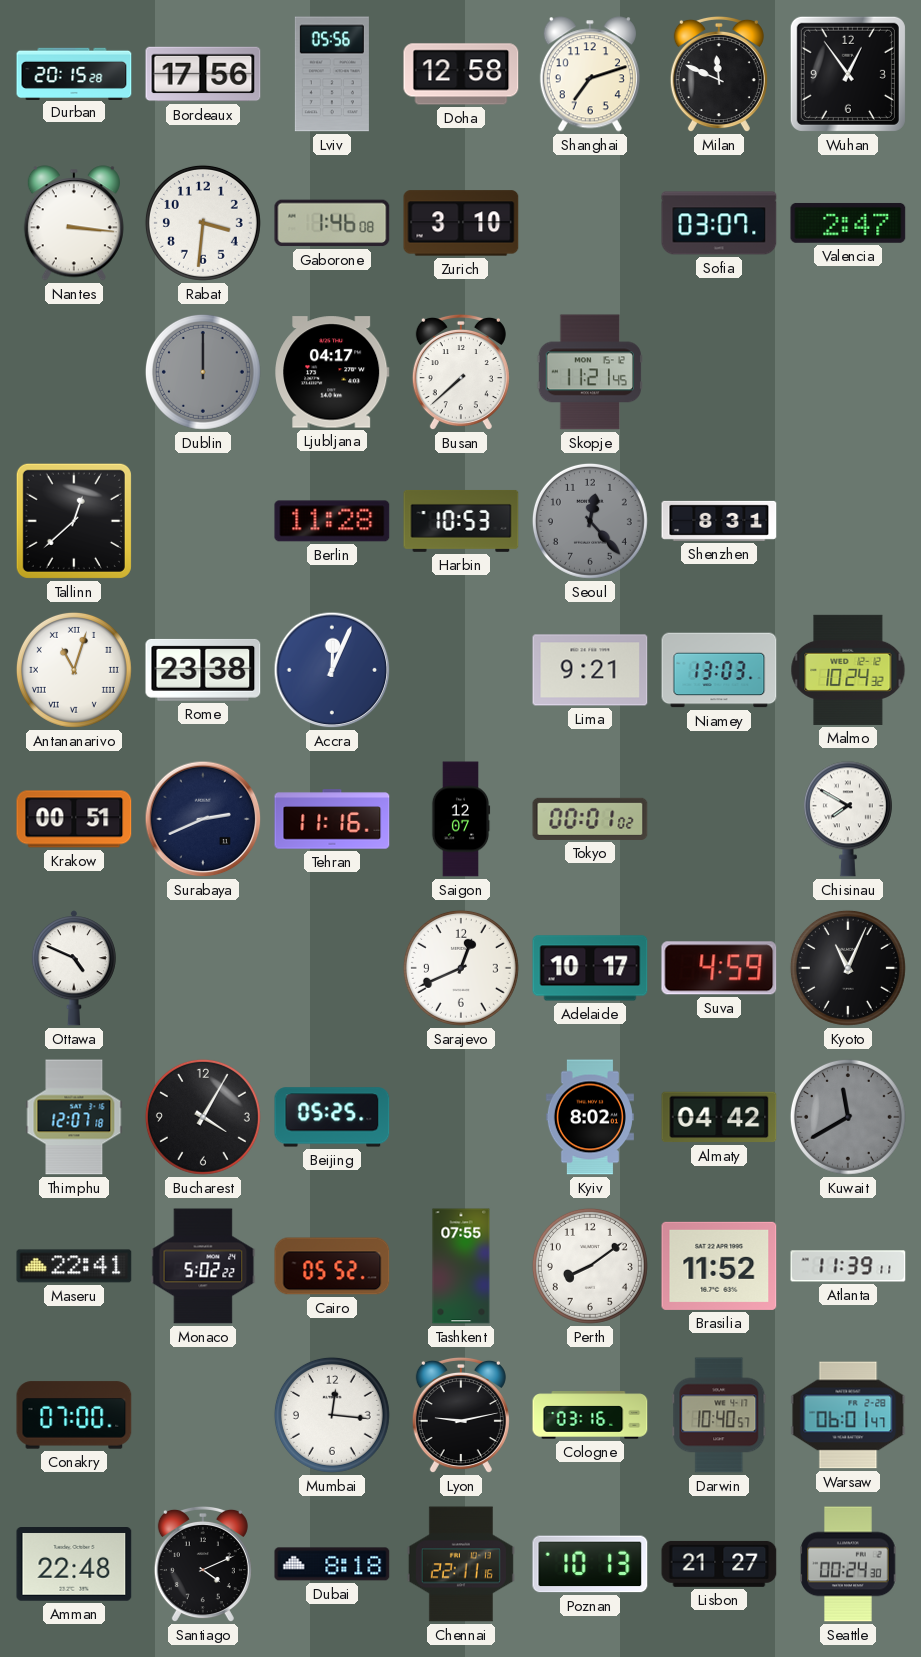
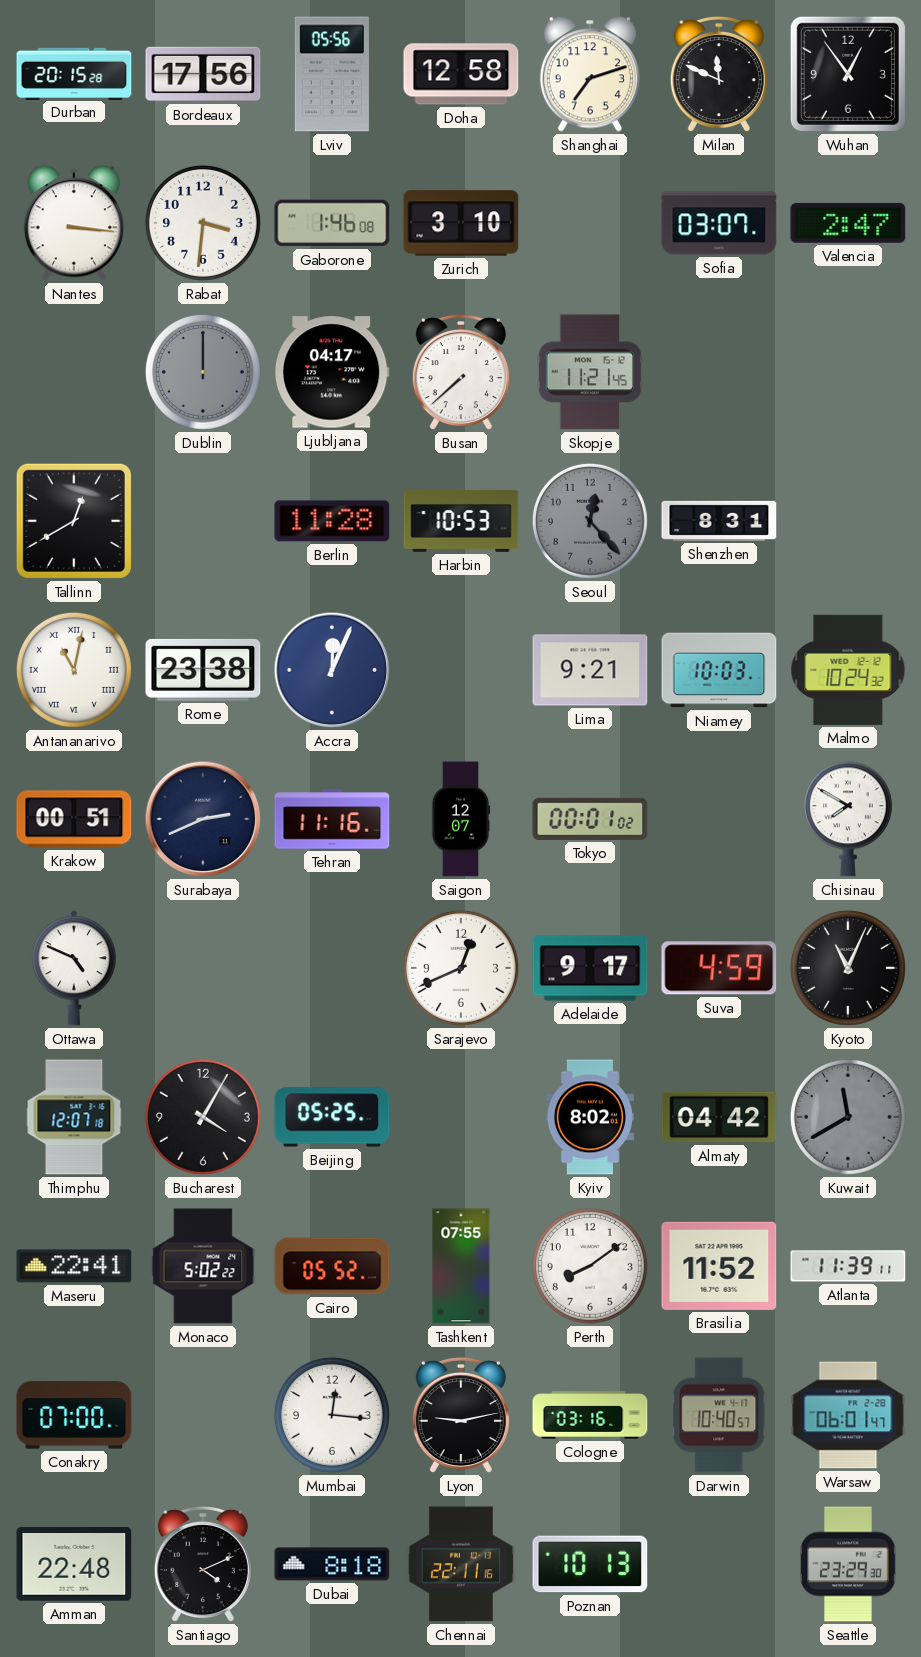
Tallinn: 12:38 -> 12:40
Antananarivo: 11:03 -> 11:02
Niamey: 13:03 -> 10:03
Adelaide: 10:17 -> 9:17
Lisbon: 21:27 -> none
Seattle: 00:24 -> 23:29
